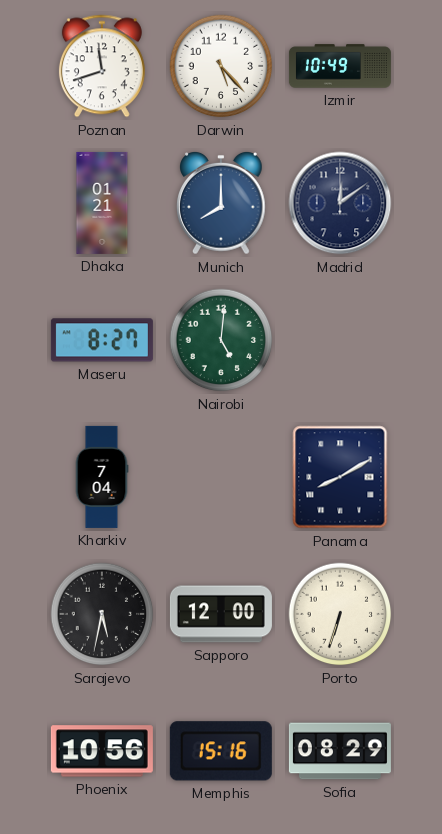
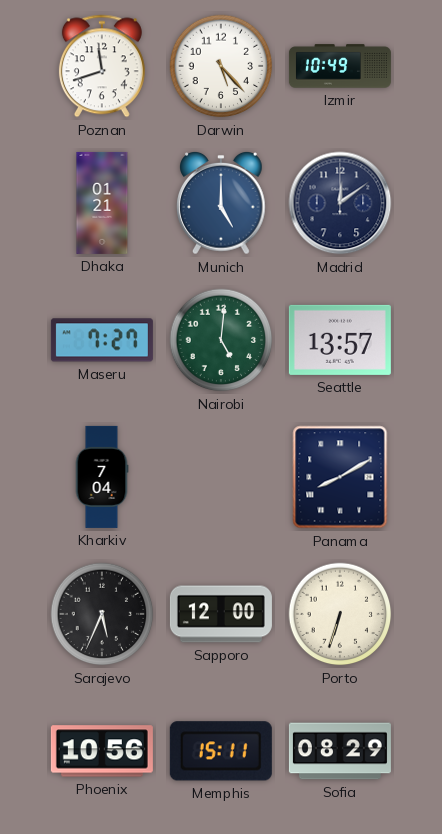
Munich: 8:00 -> 5:00
Maseru: 8:27 -> 7:27
Seattle: none -> 13:57
Sarajevo: 5:32 -> 5:34
Memphis: 15:16 -> 15:11
